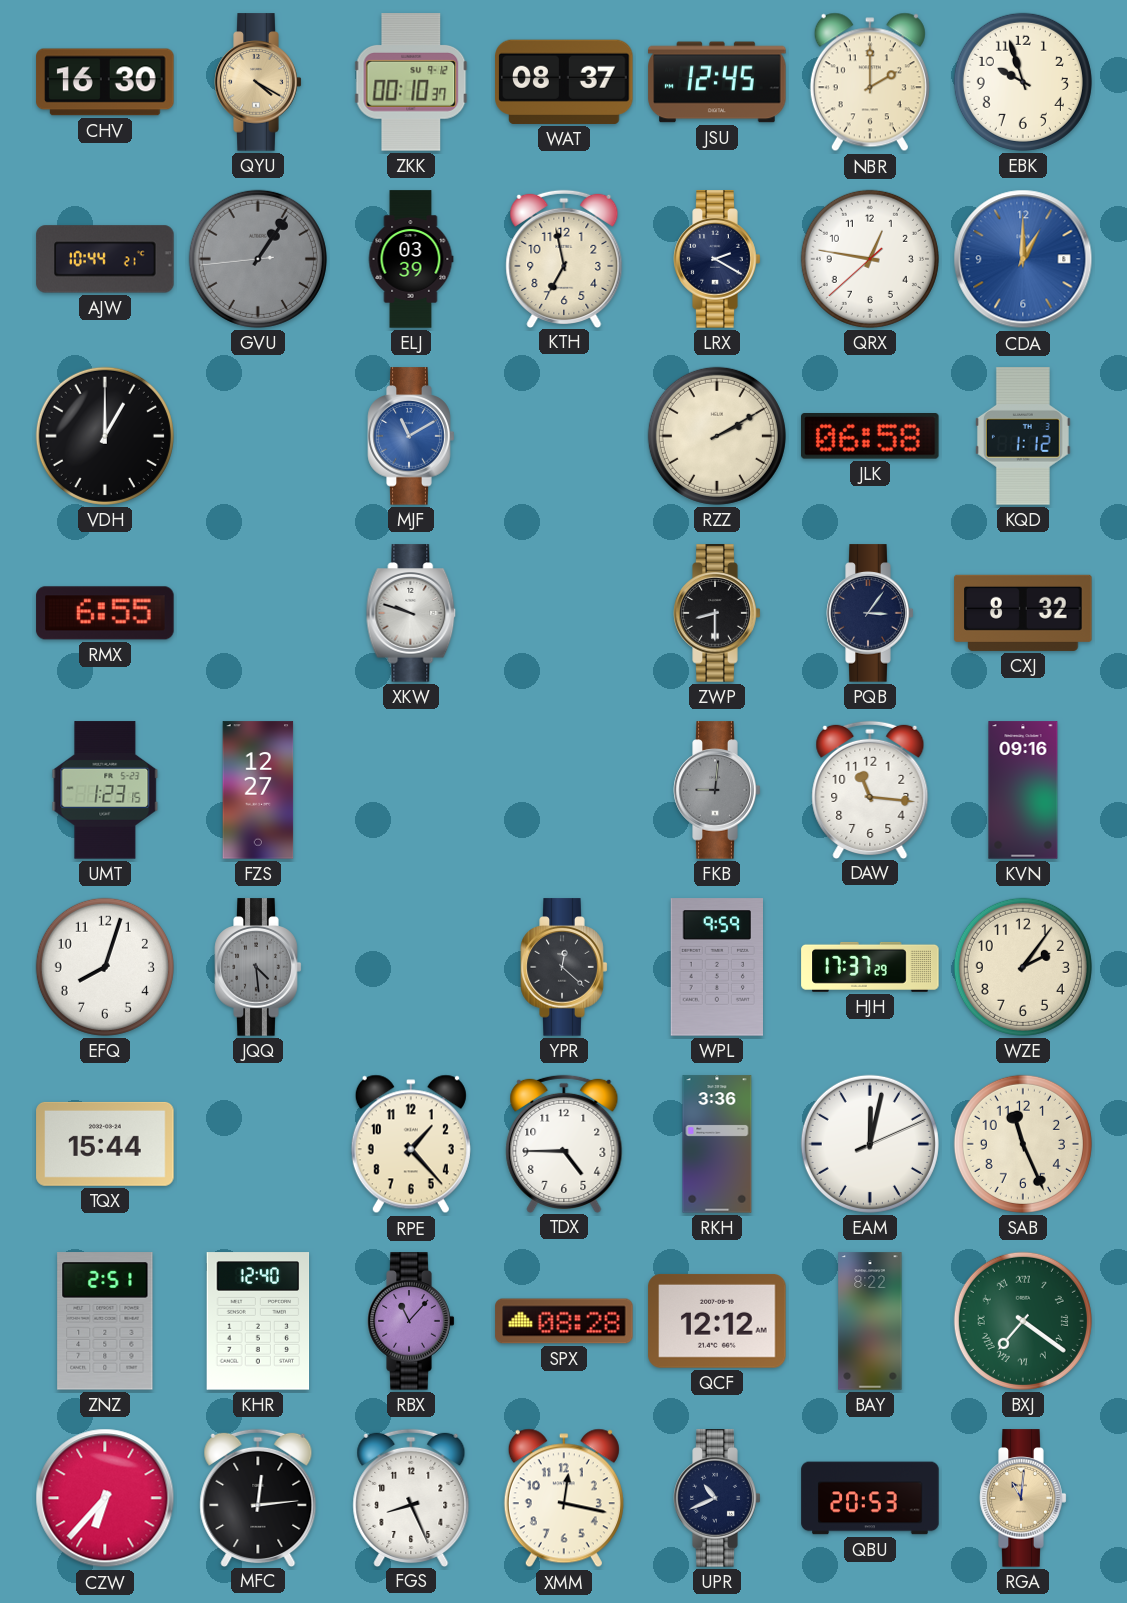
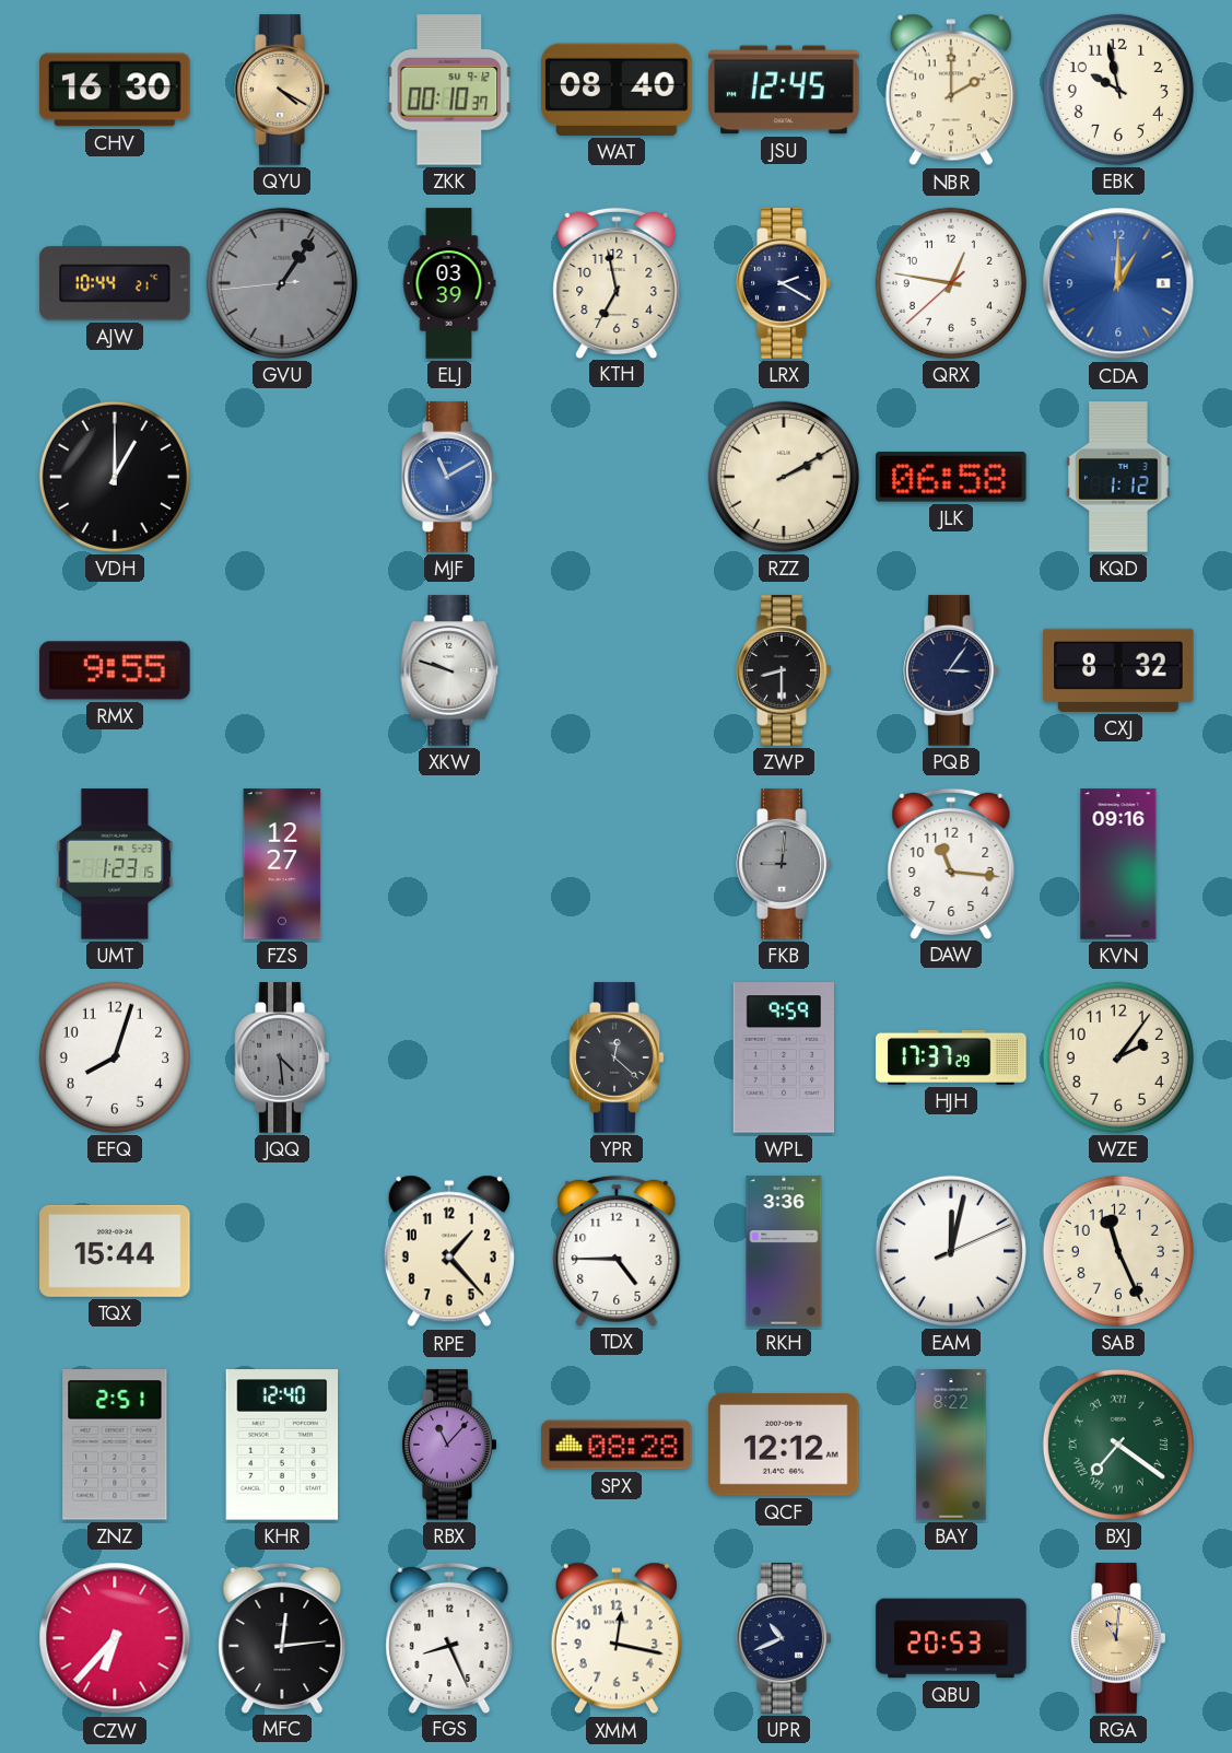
WAT: 08:37 -> 08:40
EBK: 9:57 -> 9:58
RMX: 6:55 -> 9:55
